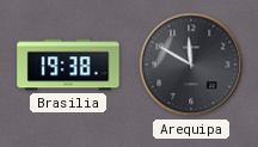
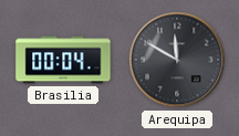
Brasilia: 19:38 -> 00:04
